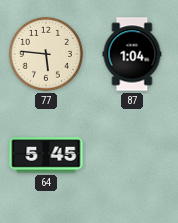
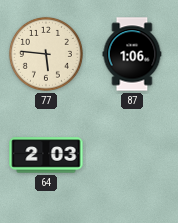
87: 1:04 -> 1:06
64: 5:45 -> 2:03
